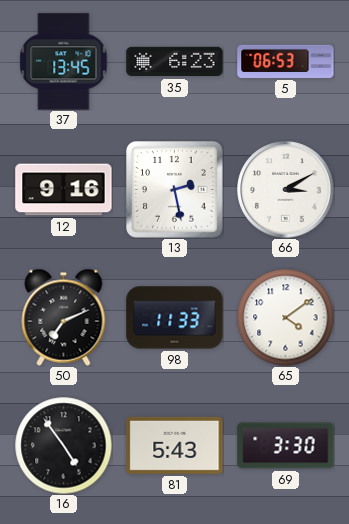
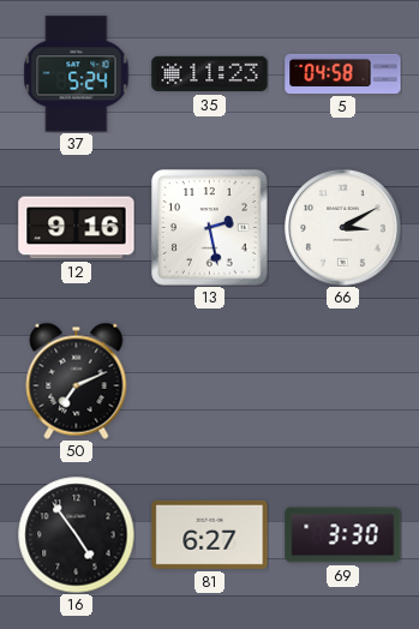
37: 13:45 -> 5:24
35: 6:23 -> 11:23
5: 06:53 -> 04:58
98: 11:33 -> none
65: 4:09 -> none
81: 5:43 -> 6:27
